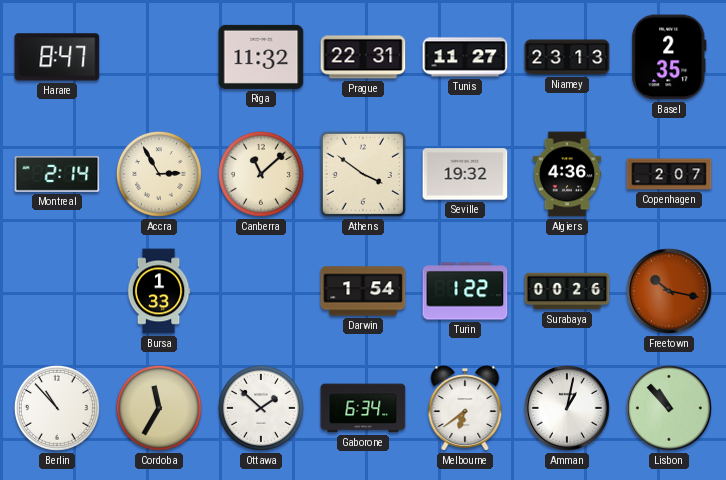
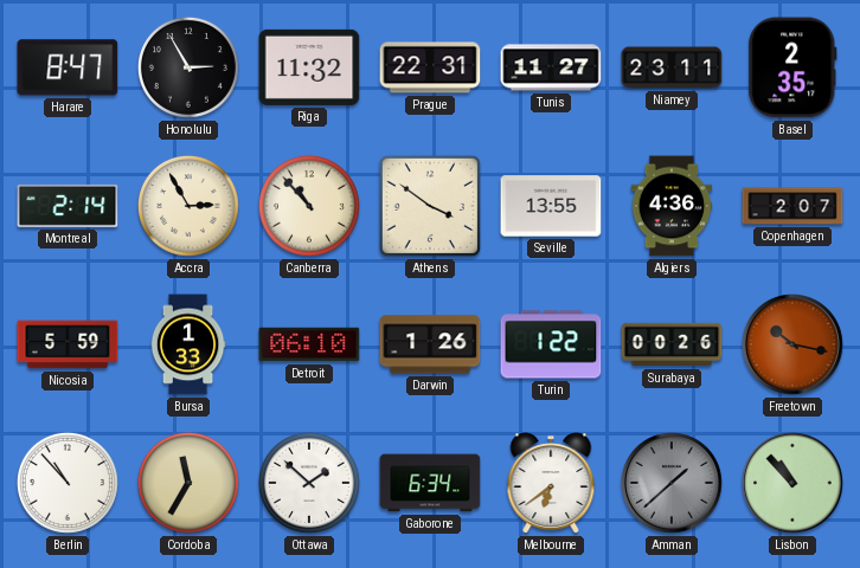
Honolulu: none -> 2:55
Niamey: 23:13 -> 23:11
Canberra: 11:08 -> 10:53
Seville: 19:32 -> 13:55
Nicosia: none -> 5:59
Detroit: none -> 06:10
Darwin: 1:54 -> 1:26
Amman: 1:02 -> 1:38
Amman dial: white -> grey
